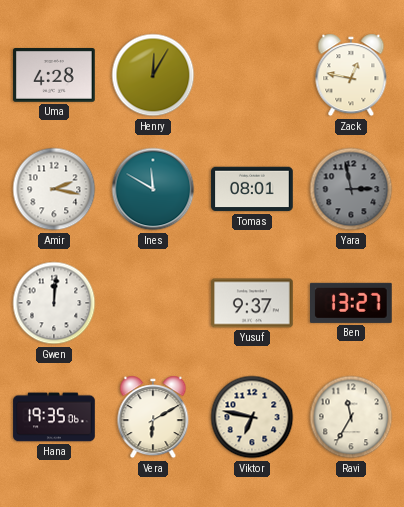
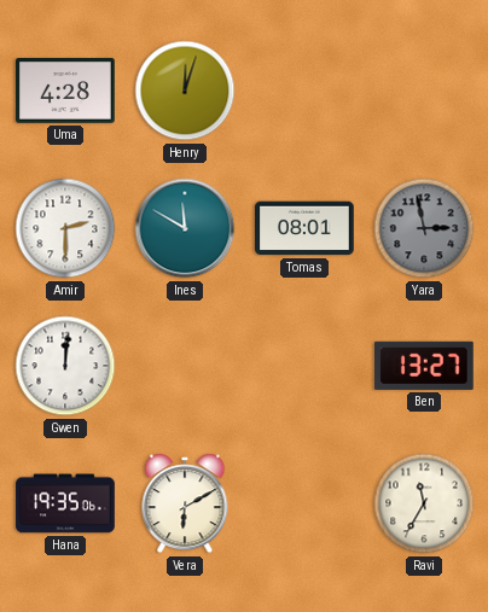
Henry: 12:05 -> 12:03
Zack: 12:47 -> none
Amir: 2:17 -> 2:30
Yusuf: 9:37 -> none
Viktor: 6:47 -> none
